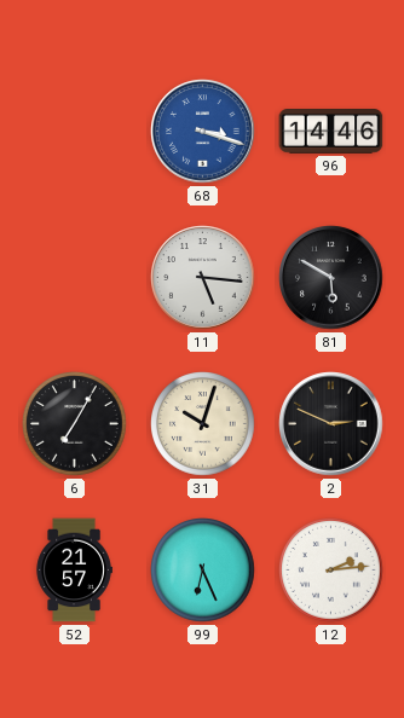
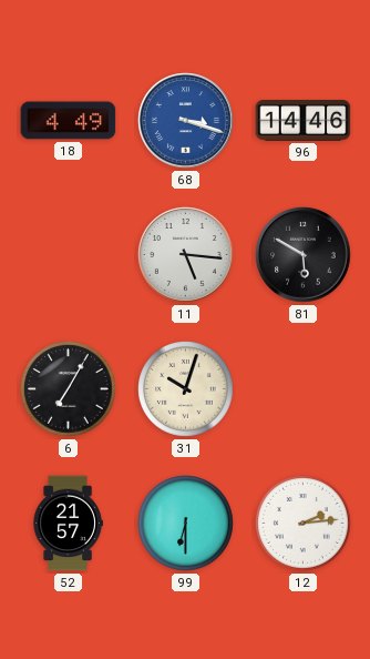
18: none -> 4:49
2: 2:49 -> none
99: 6:26 -> 6:30
